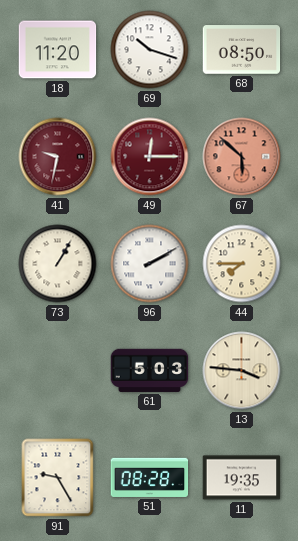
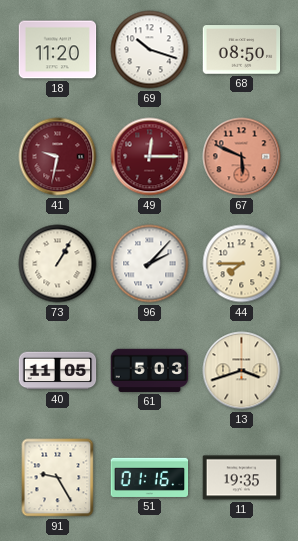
67: 5:52 -> 5:49
96: 2:10 -> 2:07
40: none -> 11:05
13: 3:46 -> 3:42
51: 08:28 -> 01:16
